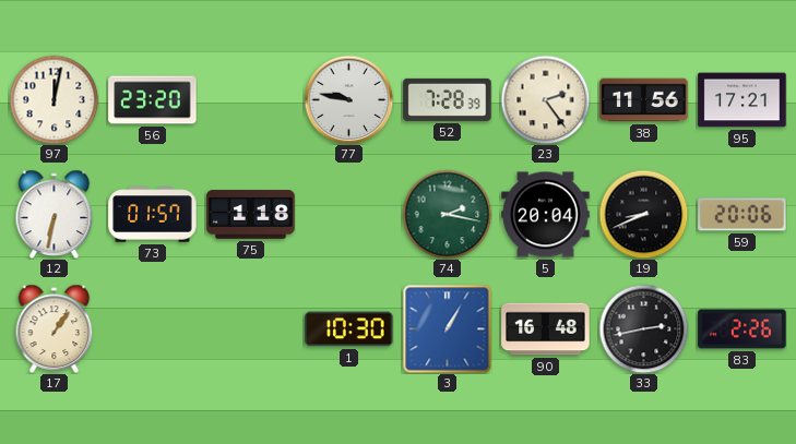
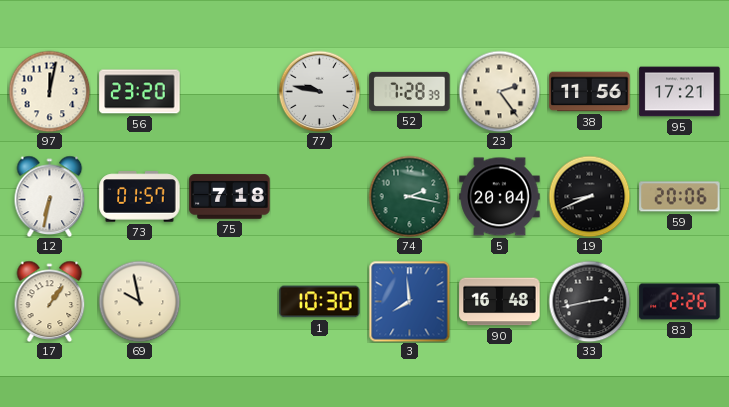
75: 1:18 -> 7:18
69: none -> 9:58
3: 1:05 -> 7:59
